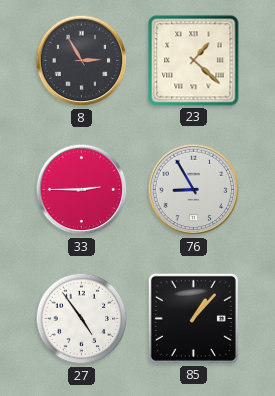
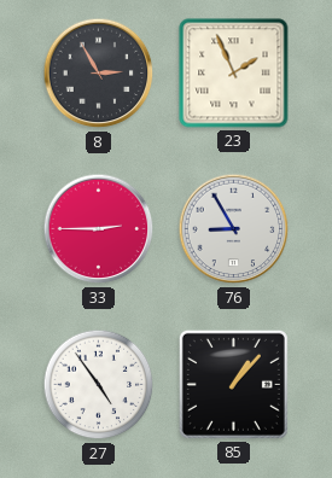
23: 1:22 -> 1:56
